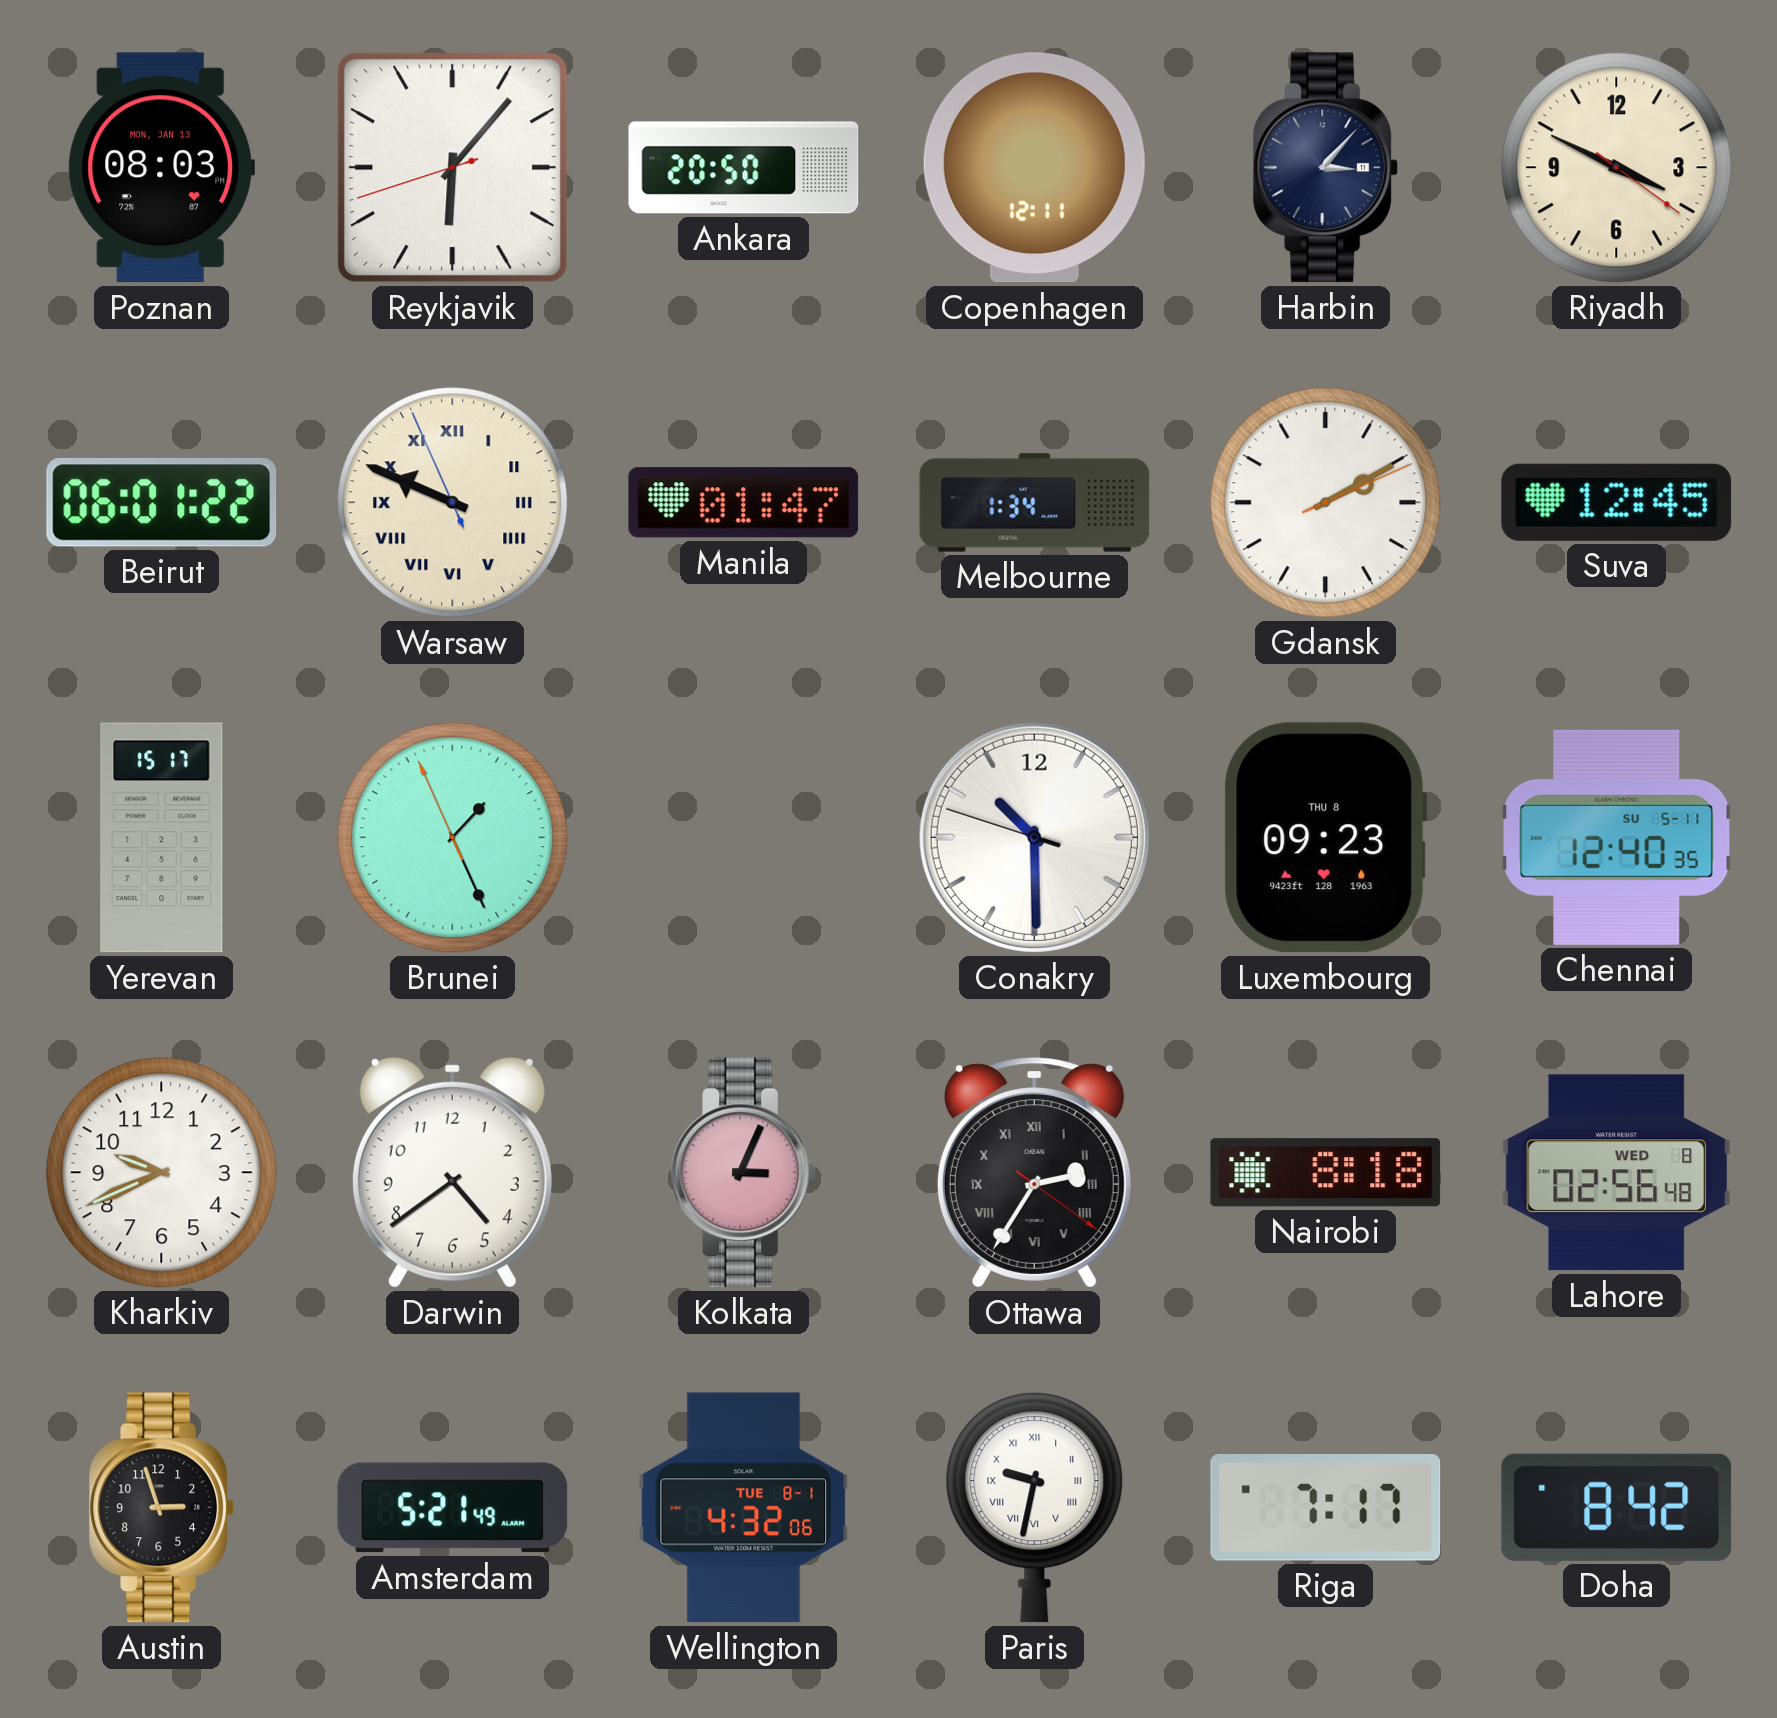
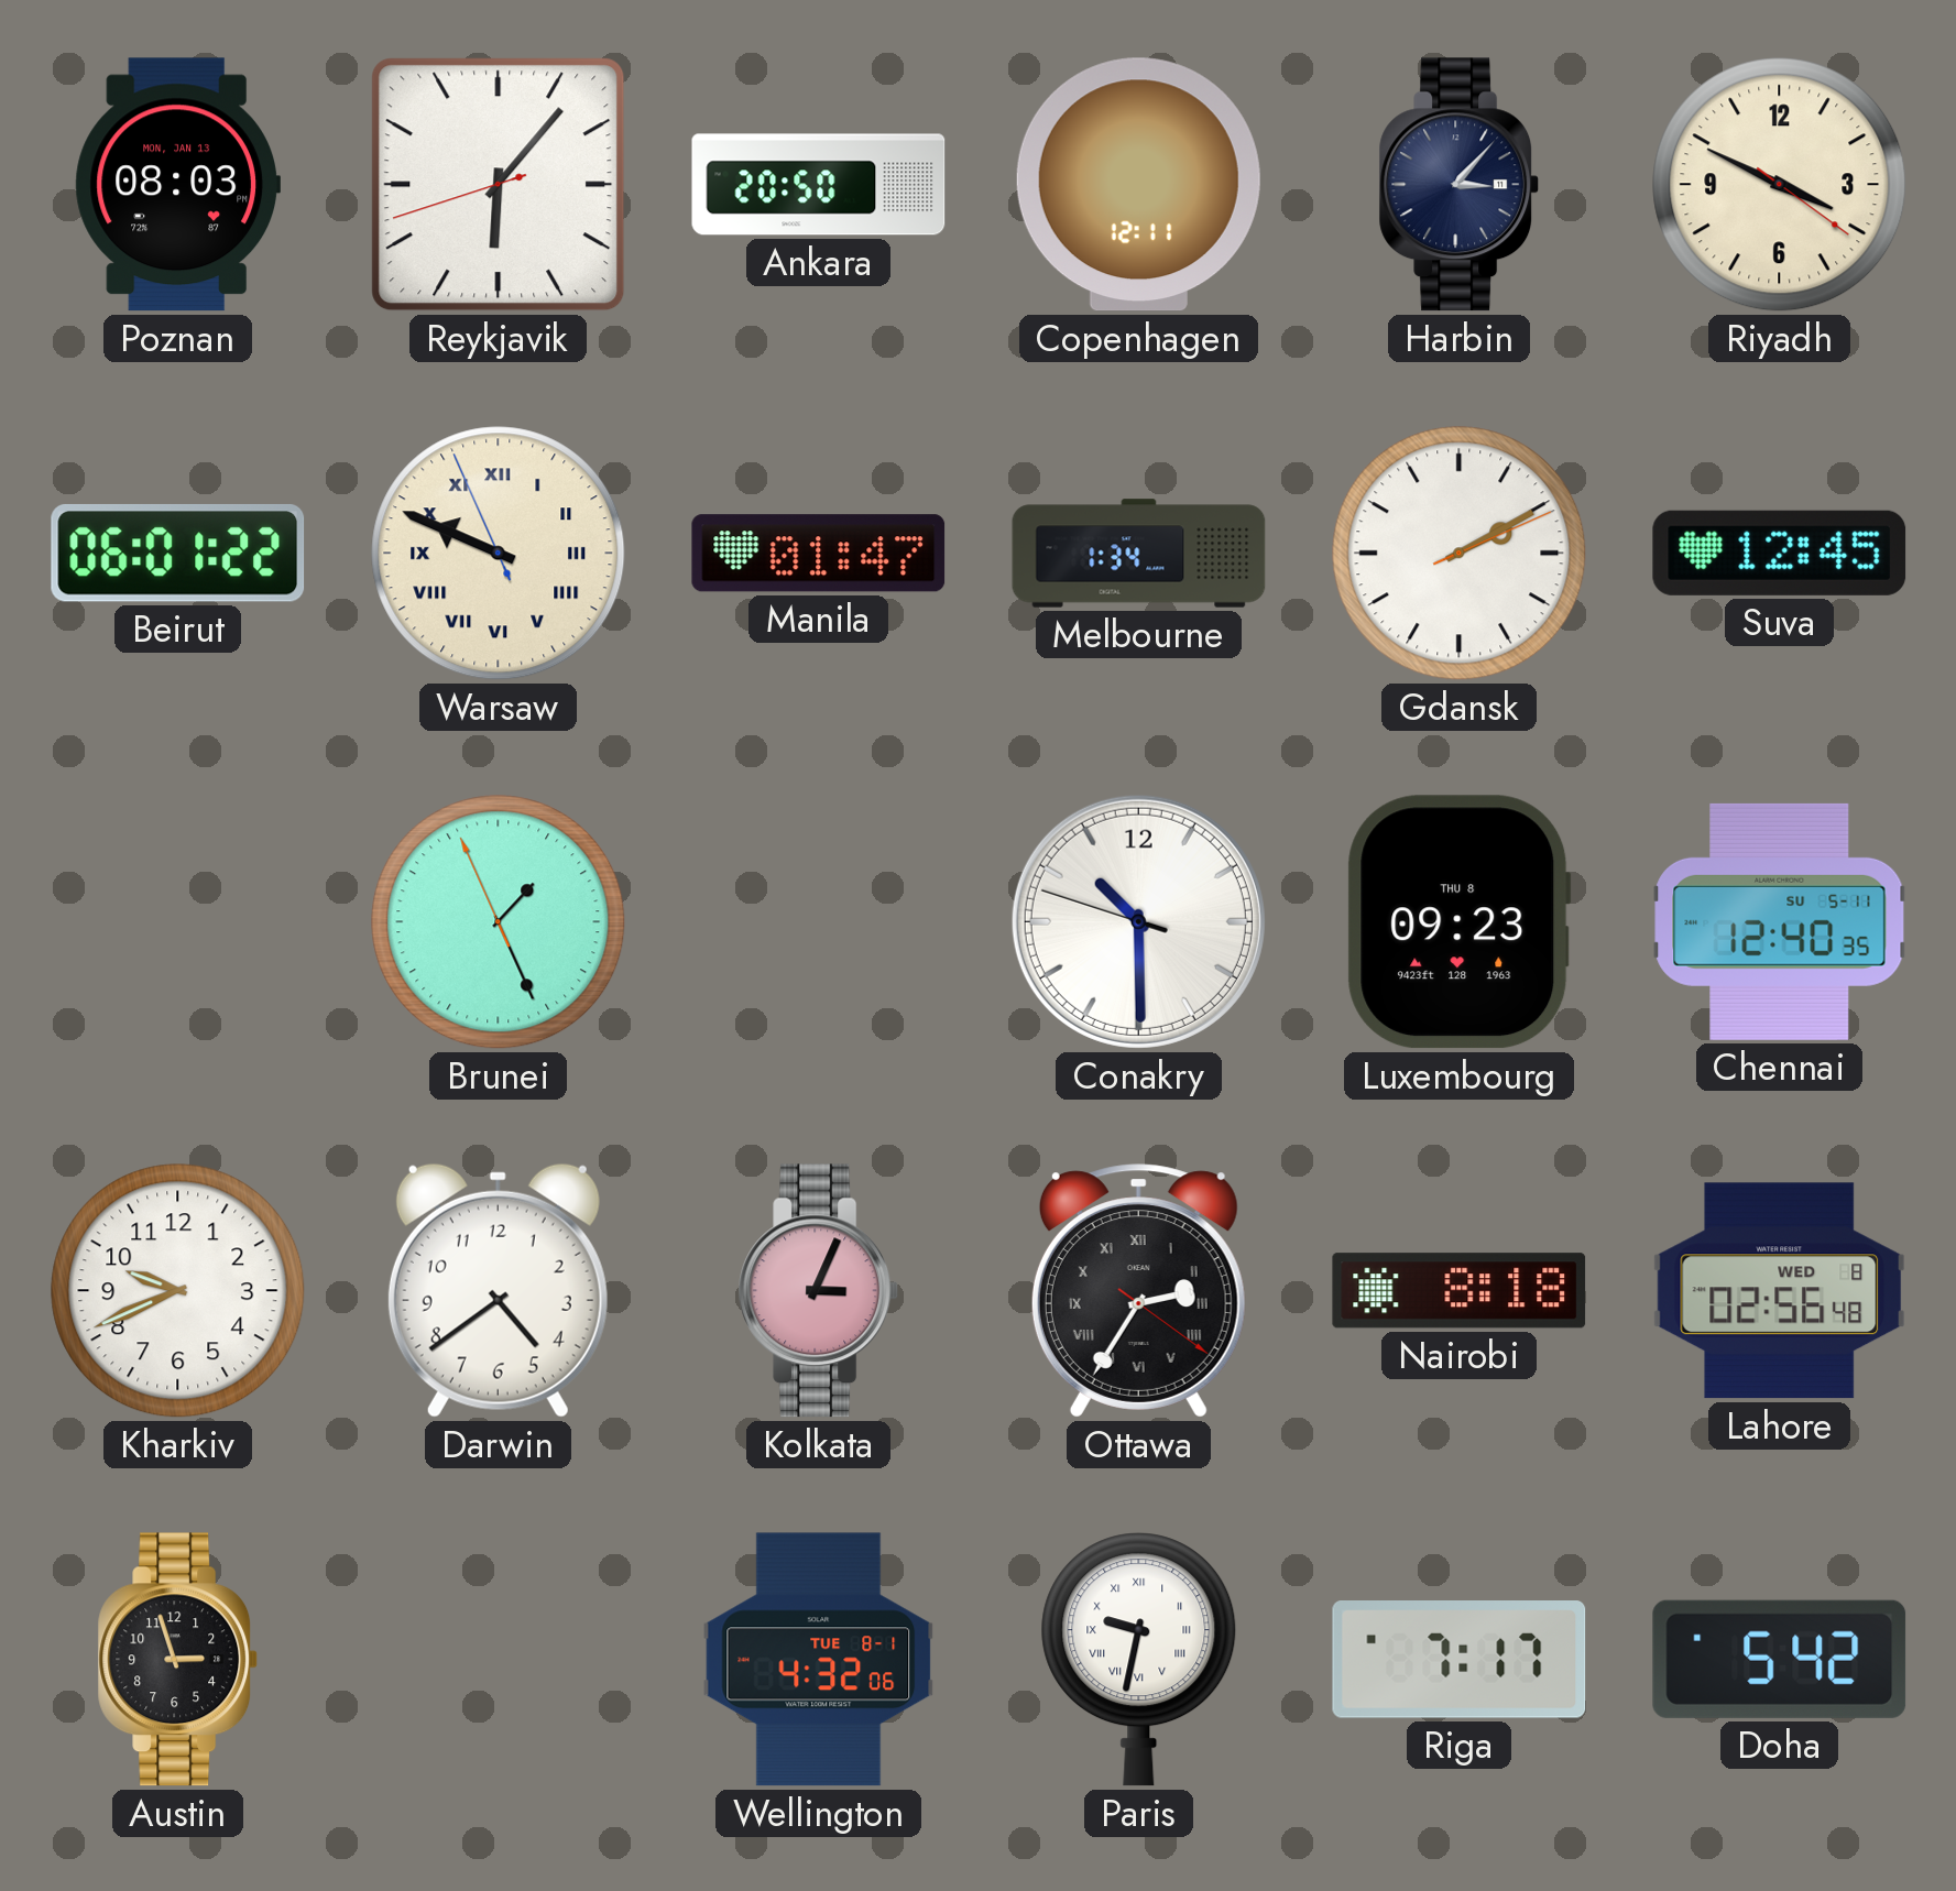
Yerevan: 15:17 -> none
Amsterdam: 5:21 -> none
Doha: 8:42 -> 5:42
